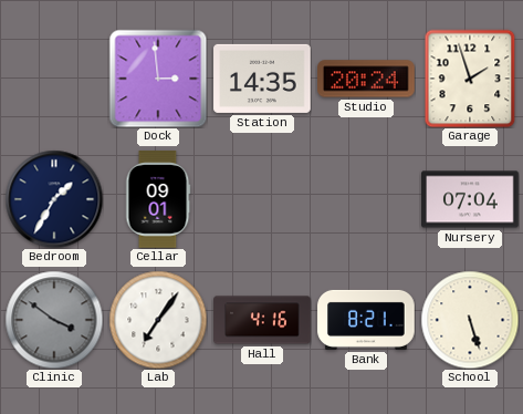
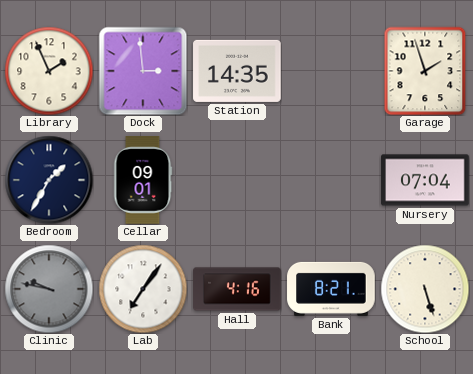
Library: none -> 1:56
Studio: 20:24 -> none
Clinic: 3:51 -> 9:47
